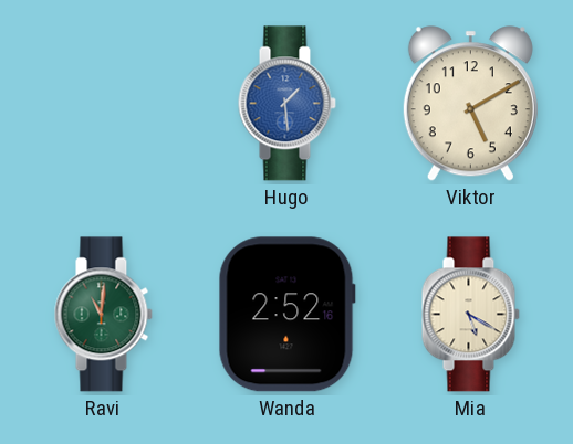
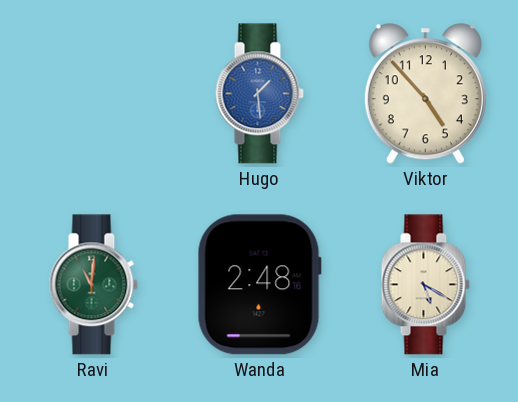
Viktor: 5:10 -> 4:53
Wanda: 2:52 -> 2:48
